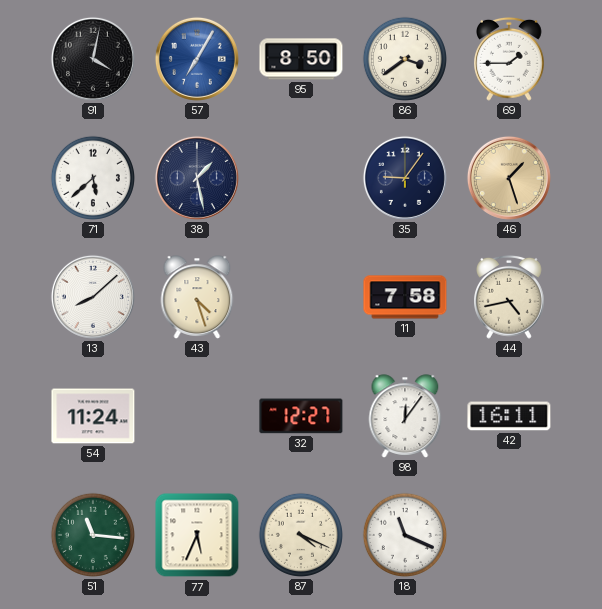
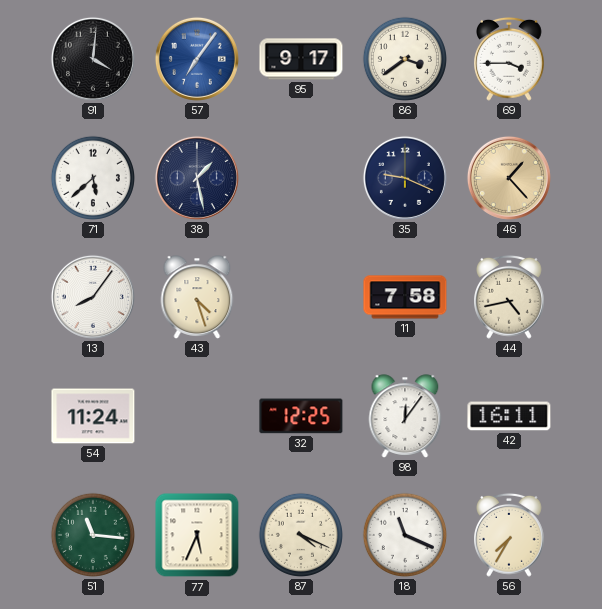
91: 4:02 -> 4:01
57: 7:05 -> 7:06
95: 8:50 -> 9:17
69: 1:45 -> 3:45
35: 9:06 -> 9:19
46: 1:27 -> 1:23
13: 8:08 -> 8:06
32: 12:27 -> 12:25
56: none -> 7:35
